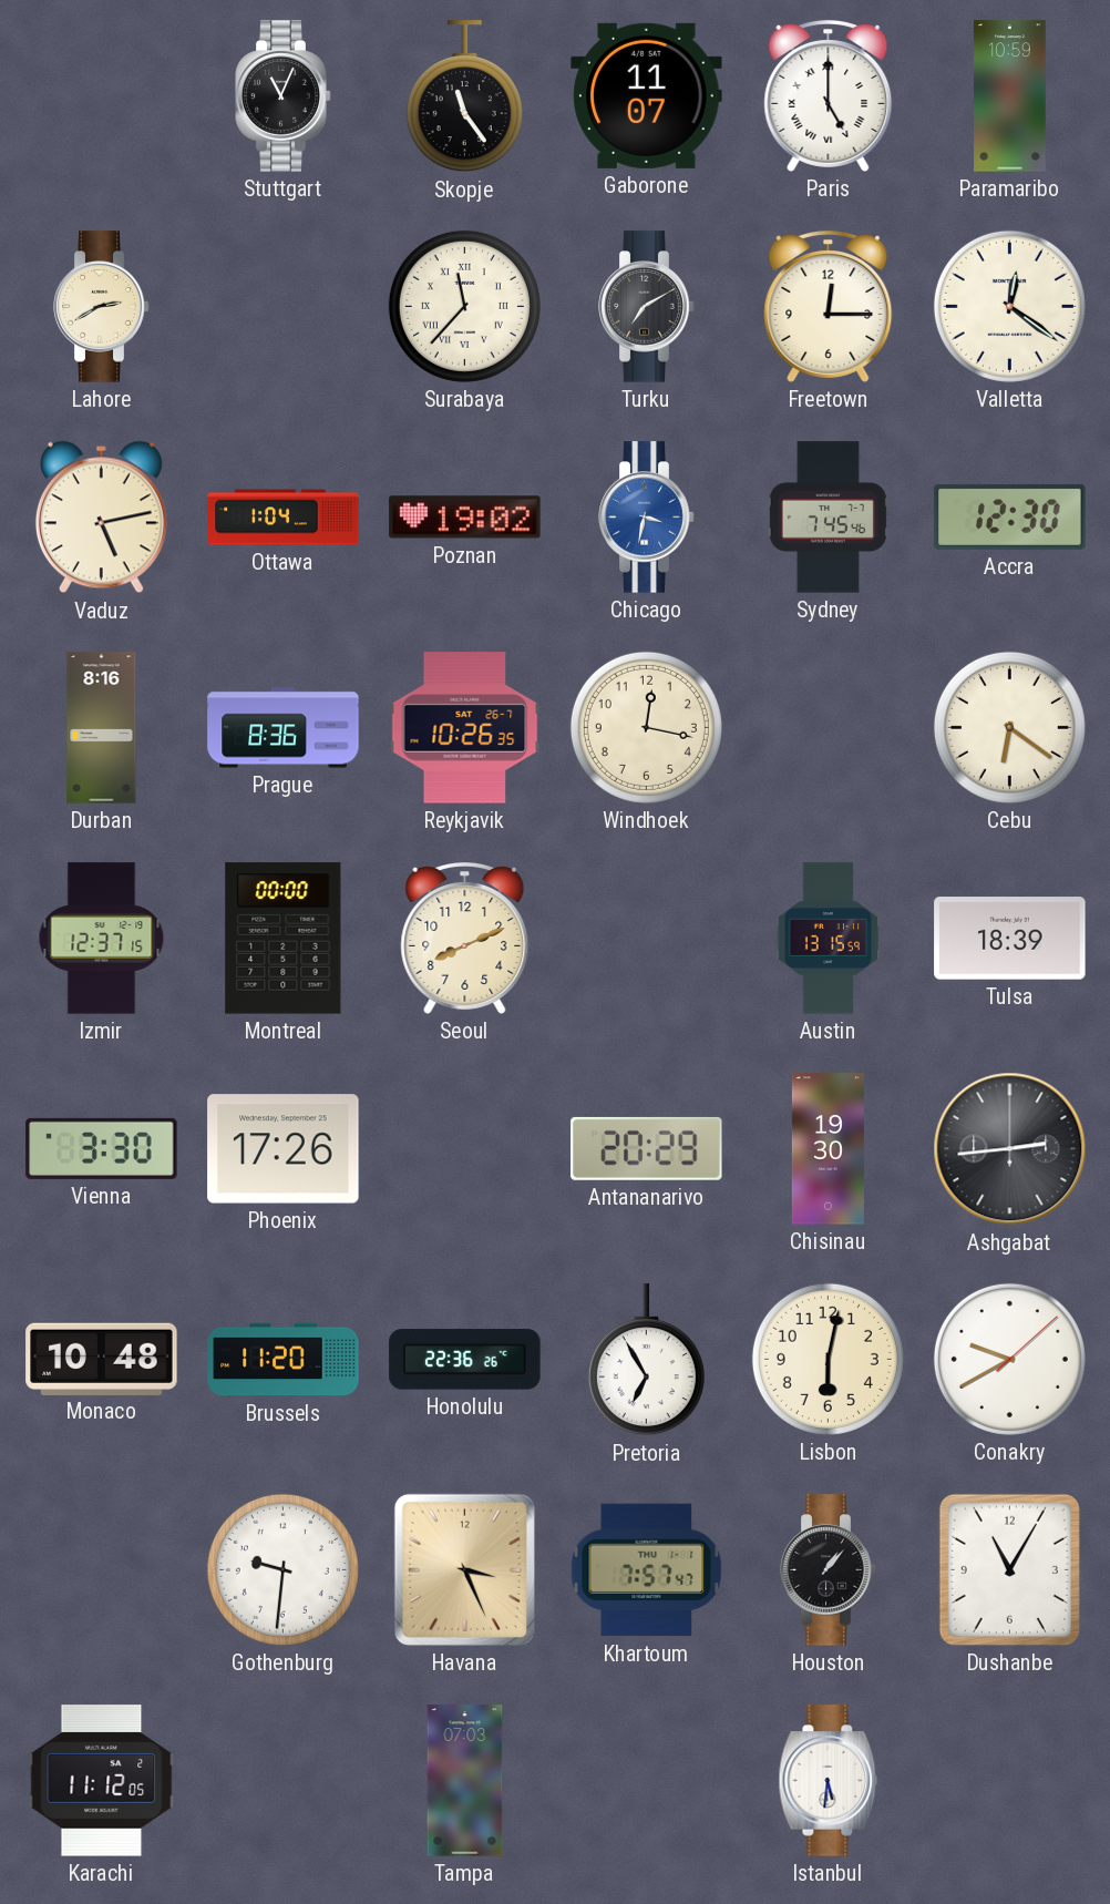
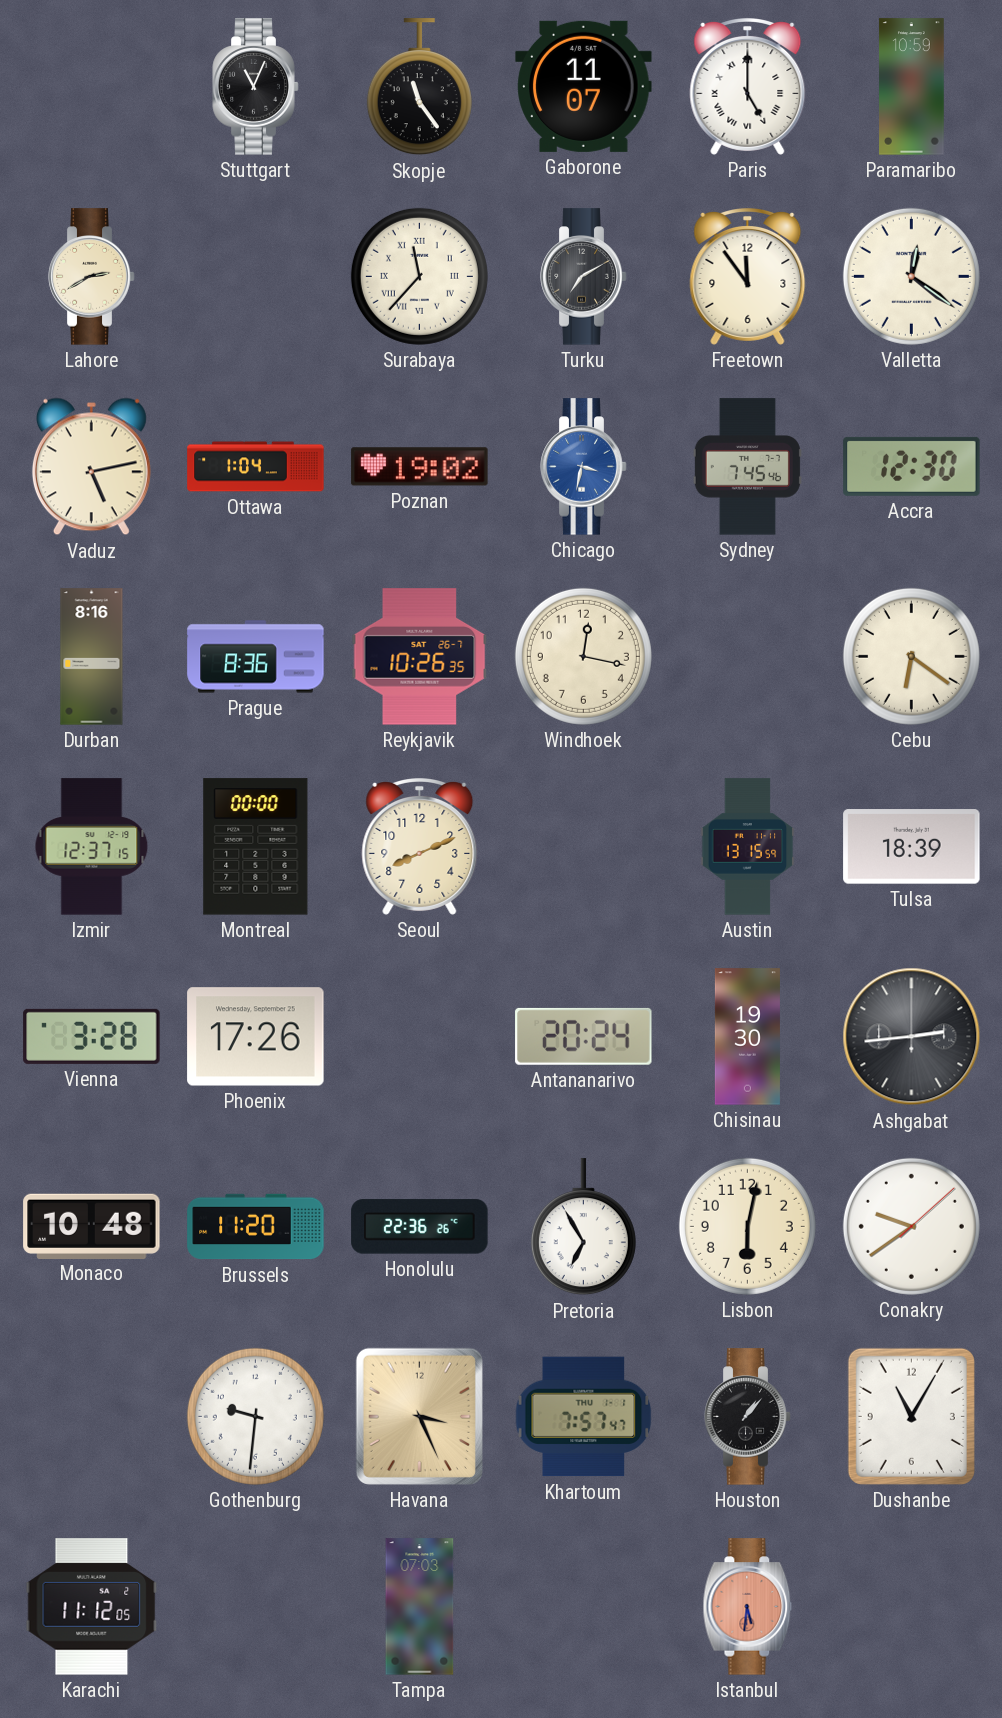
Freetown: 12:15 -> 11:54
Vienna: 3:30 -> 3:28
Antananarivo: 20:29 -> 20:24
Conakry: 9:40 -> 9:39
Istanbul dial: white -> salmon
